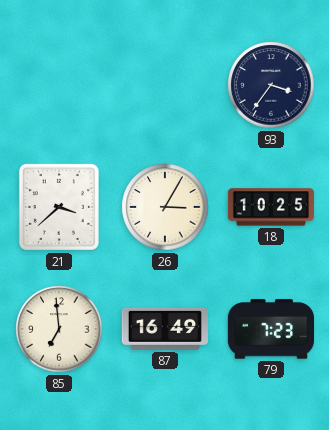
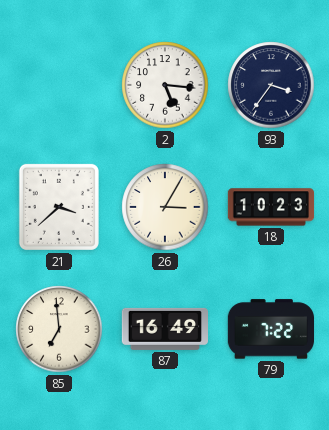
2: none -> 5:16
18: 10:25 -> 10:23
79: 7:23 -> 7:22
